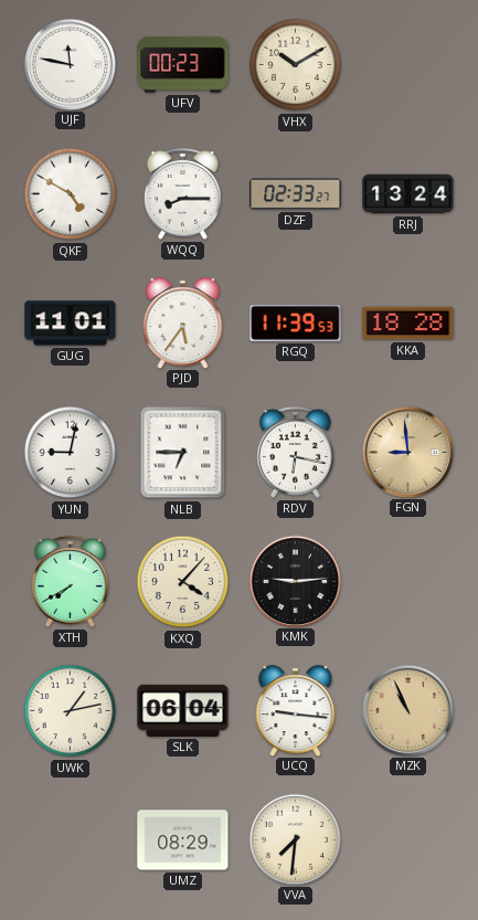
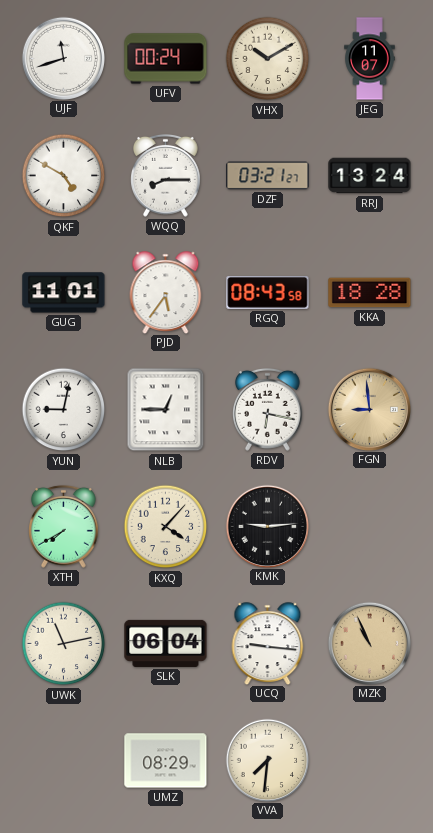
UJF: 11:47 -> 11:42
UFV: 00:23 -> 00:24
JEG: none -> 11:07
DZF: 02:33 -> 03:21
RGQ: 11:39 -> 08:43
NLB: 6:45 -> 12:45
UWK: 1:13 -> 11:13
